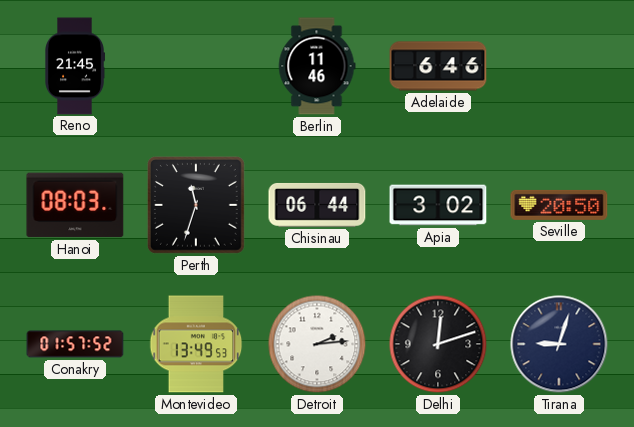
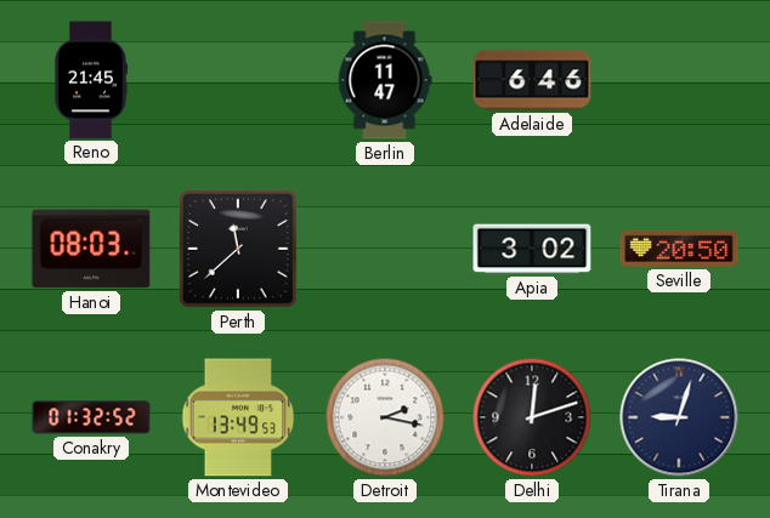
Berlin: 11:46 -> 11:47
Perth: 11:33 -> 11:38
Chisinau: 06:44 -> none
Conakry: 01:57 -> 01:32
Detroit: 2:14 -> 2:17
